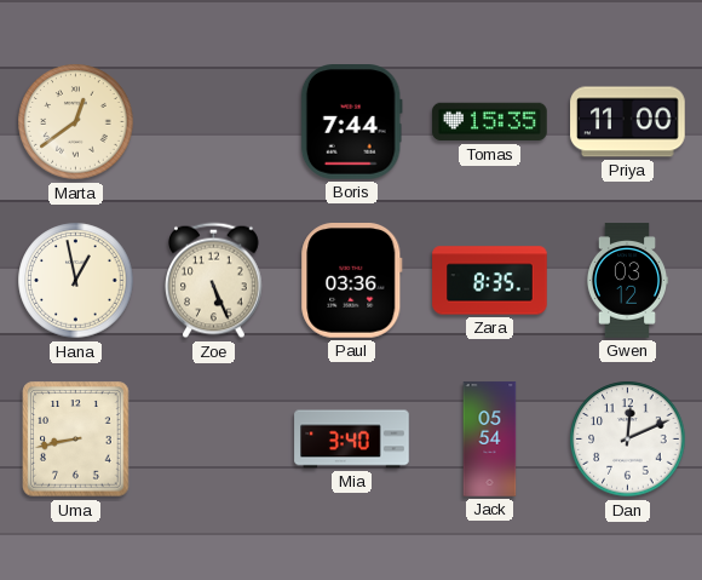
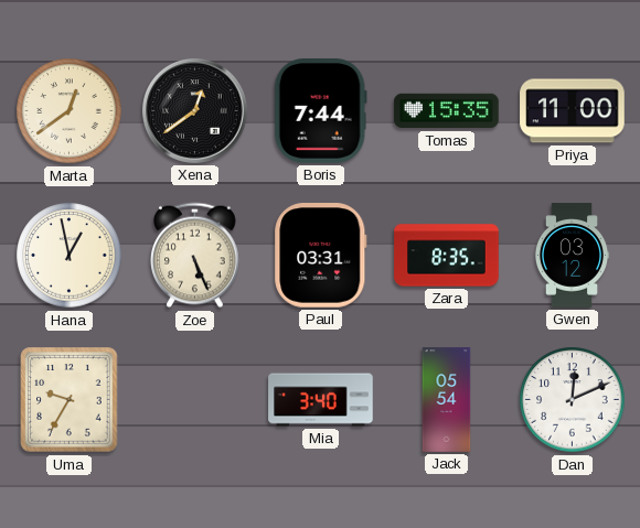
Xena: none -> 12:39
Paul: 03:36 -> 03:31
Uma: 8:43 -> 9:35
